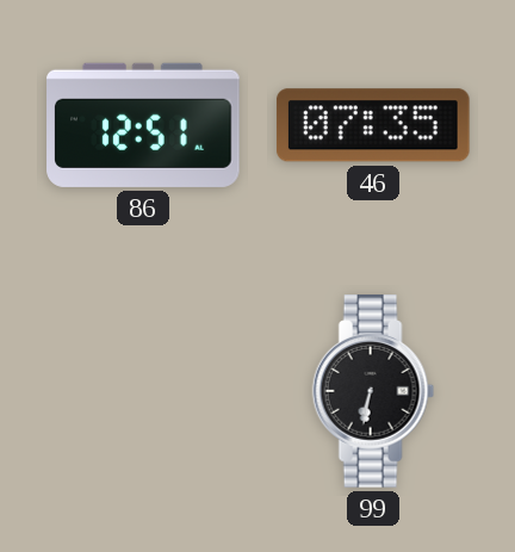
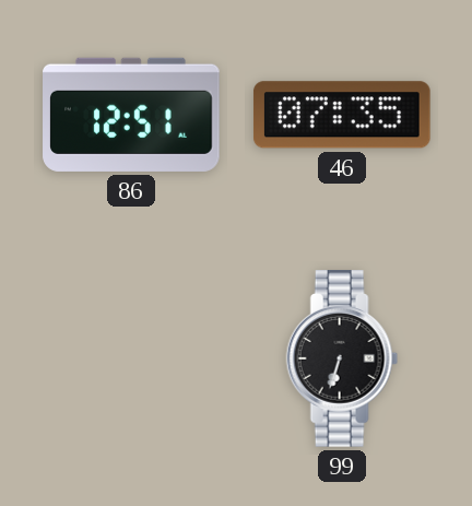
99: 6:32 -> 6:33
